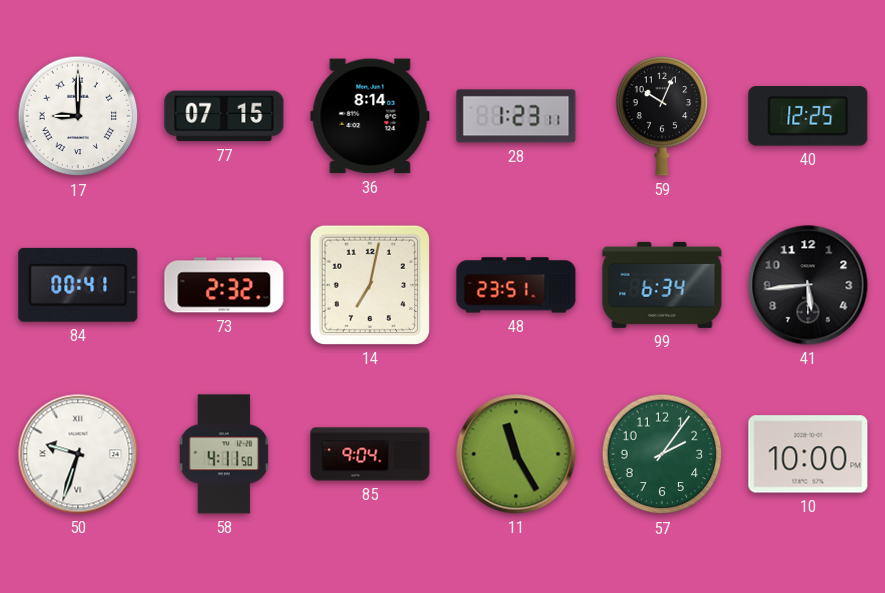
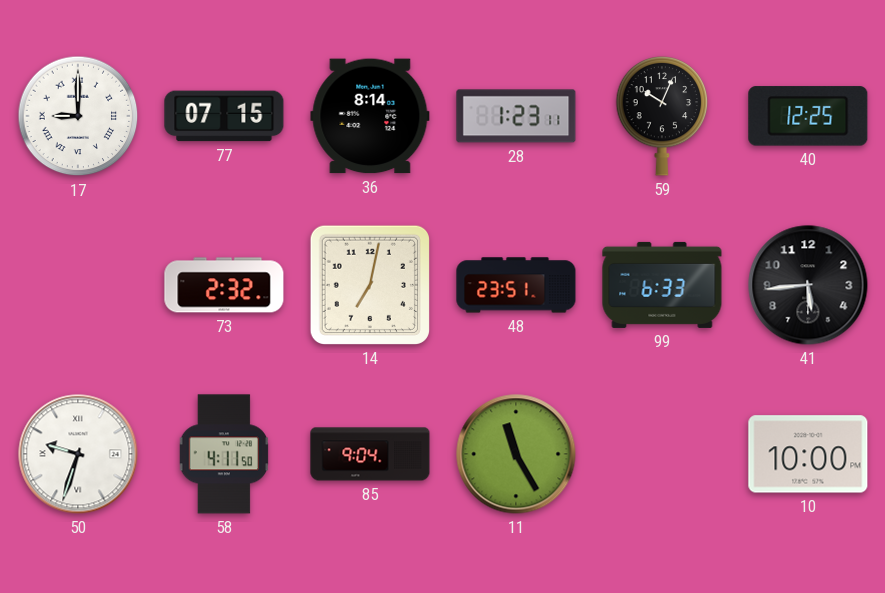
84: 00:41 -> none
99: 6:34 -> 6:33
57: 2:06 -> none
